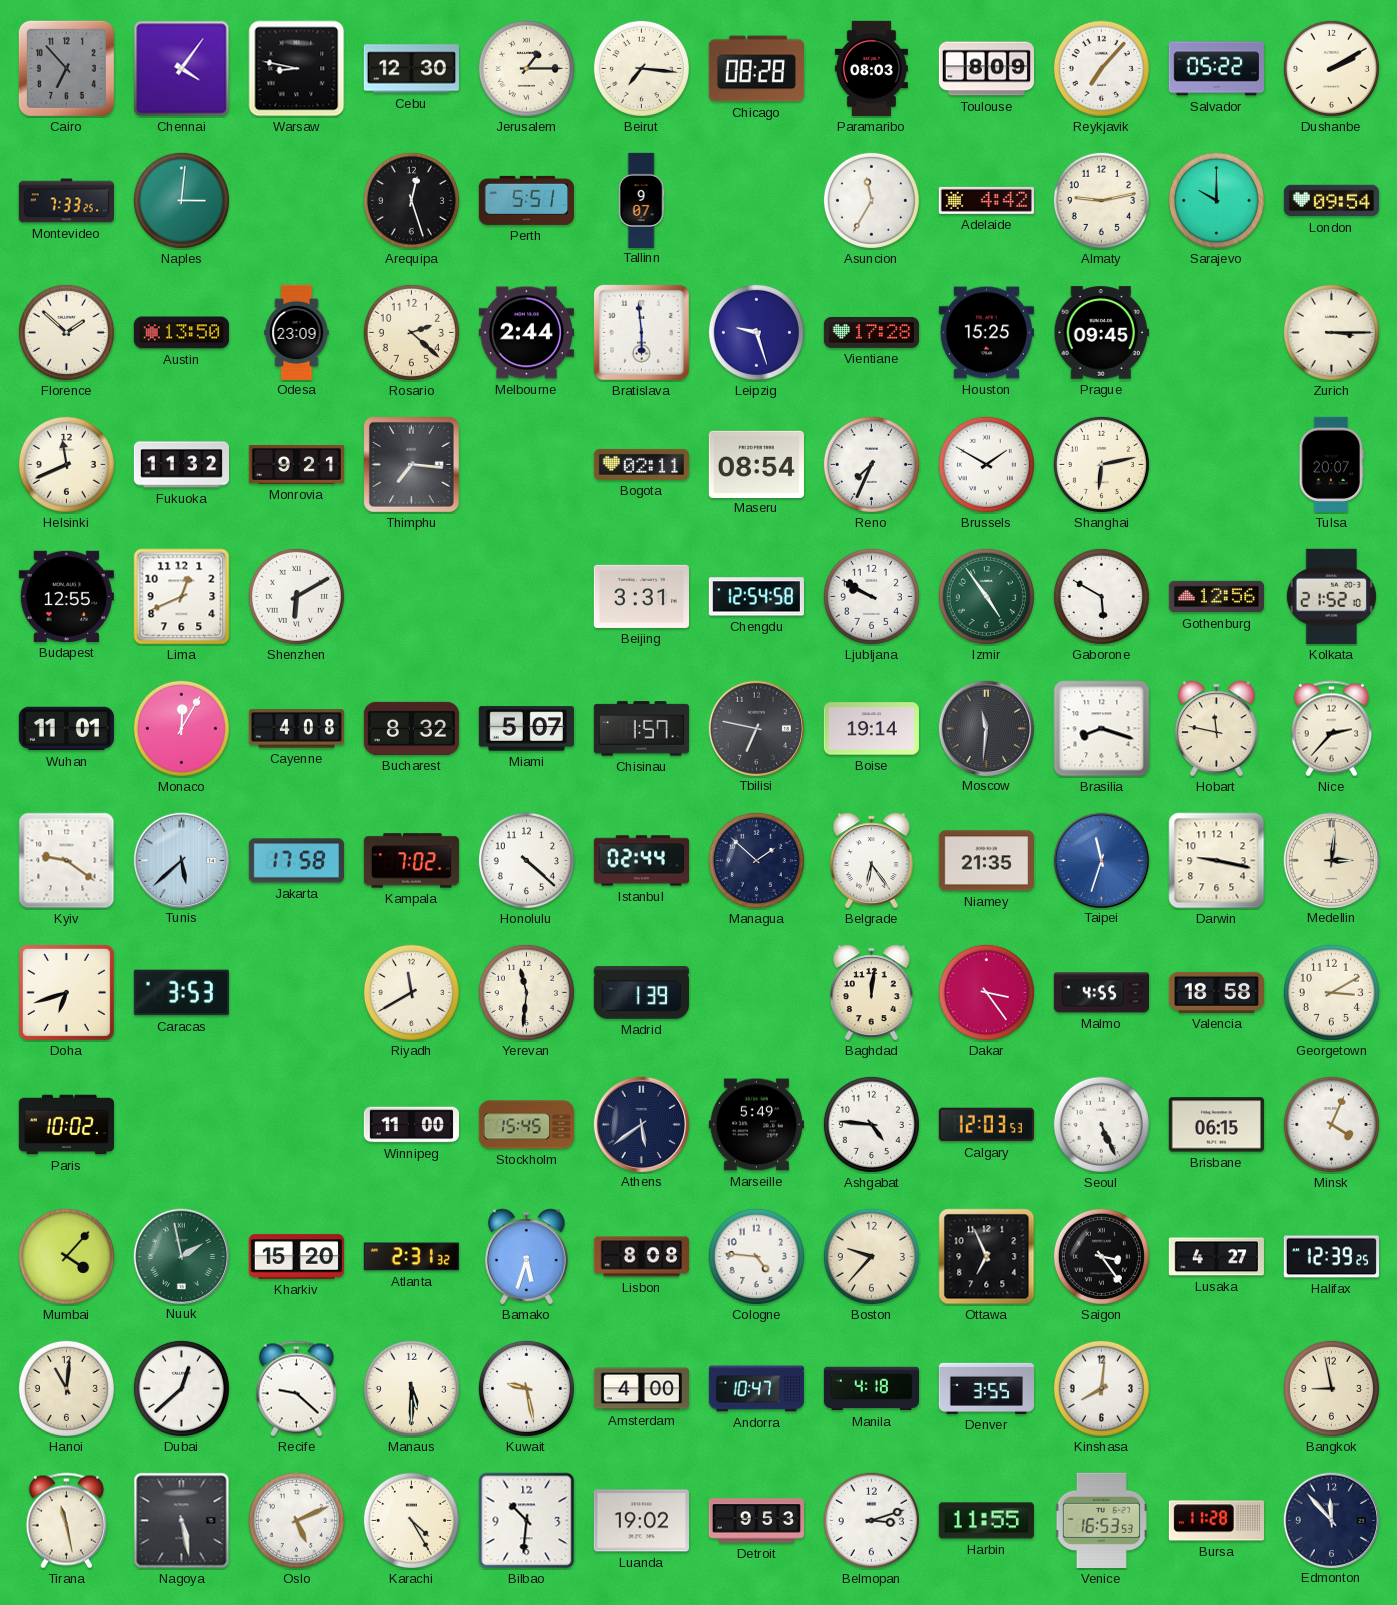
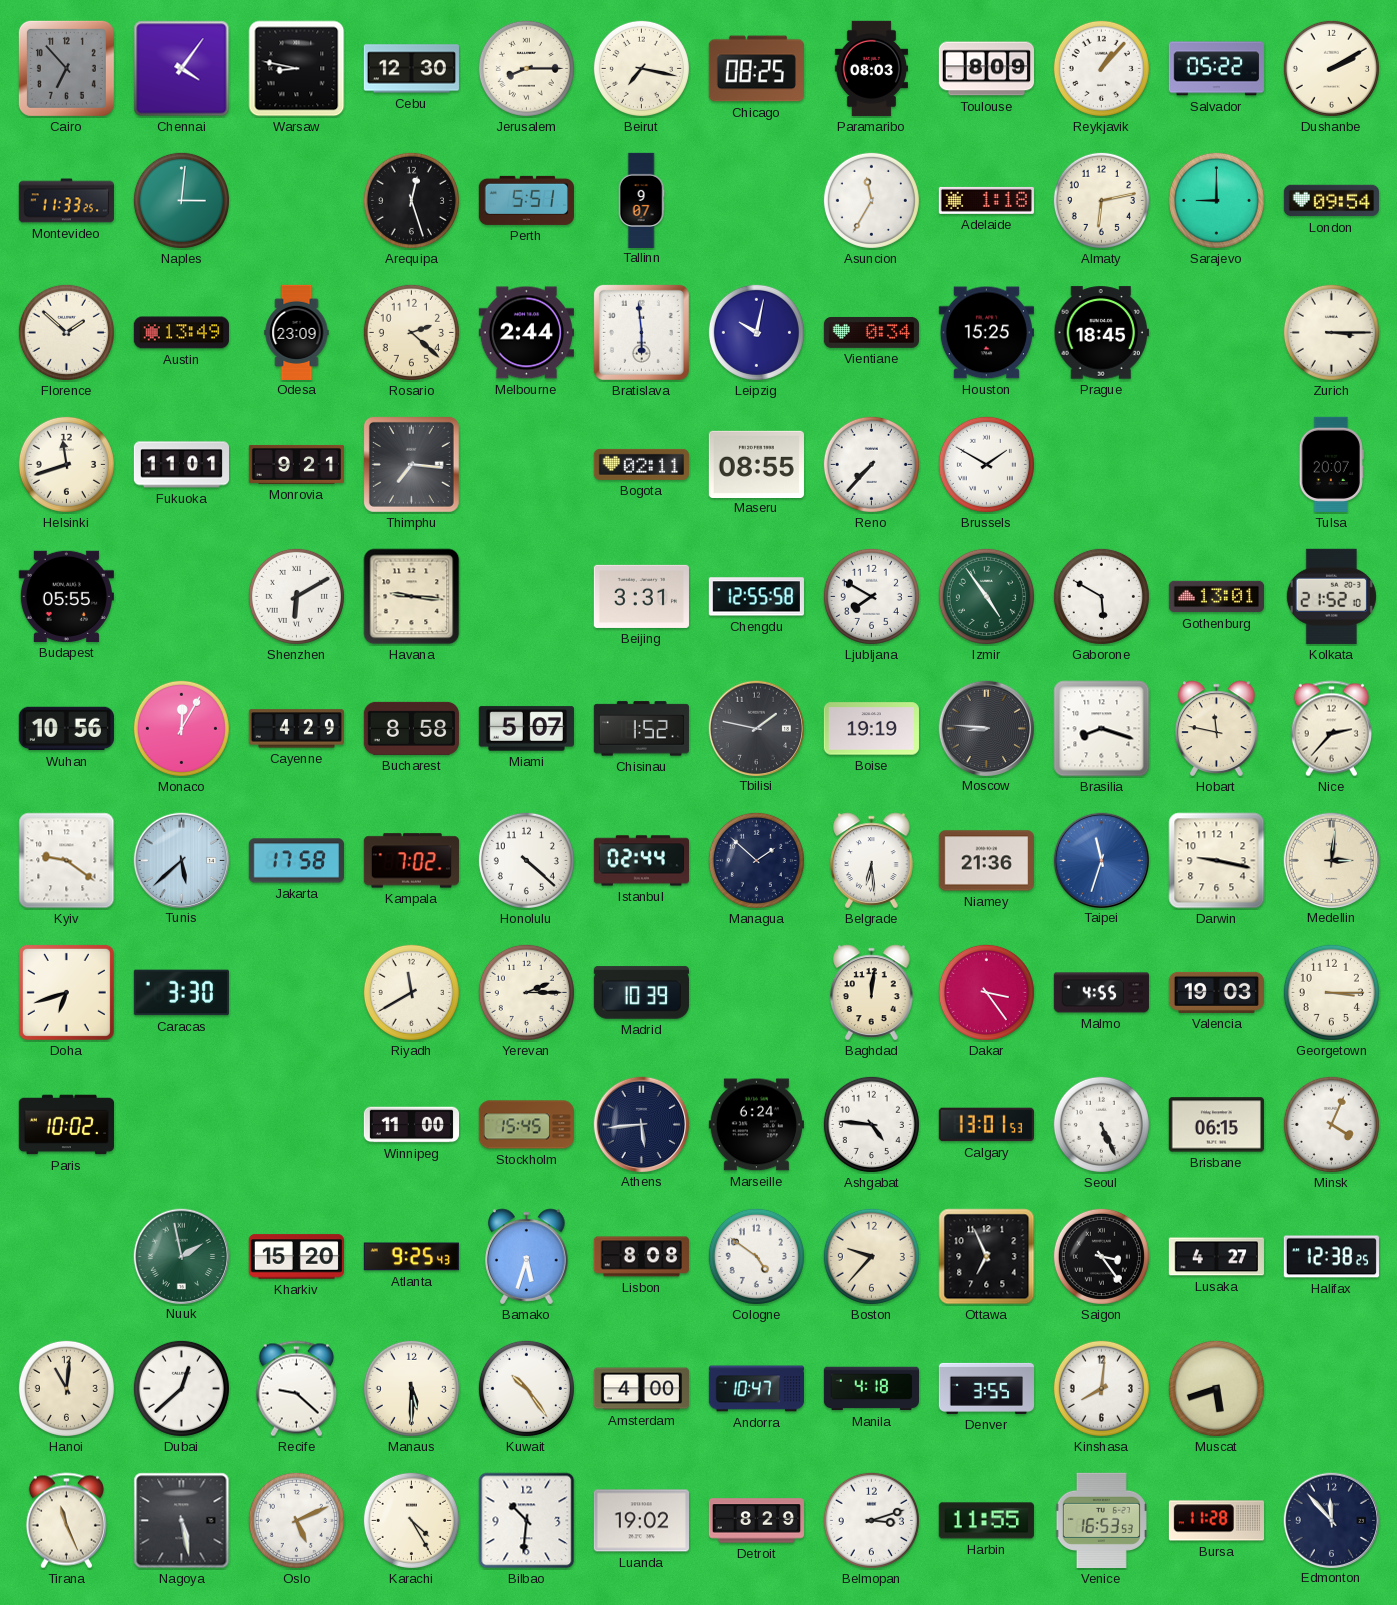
Jerusalem: 1:15 -> 8:15
Beirut: 7:16 -> 7:17
Chicago: 08:28 -> 08:25
Reykjavik: 7:07 -> 1:07
Montevideo: 7:33 -> 11:33
Adelaide: 4:42 -> 1:18
Almaty: 9:13 -> 6:13
Sarajevo: 10:00 -> 9:00
Austin: 13:50 -> 13:49
Leipzig: 9:27 -> 10:02
Vientiane: 17:28 -> 0:34
Prague: 09:45 -> 18:45
Helsinki: 11:41 -> 11:42
Fukuoka: 11:32 -> 11:01
Maseru: 08:54 -> 08:55
Reno: 7:34 -> 7:37
Shanghai: 6:13 -> none
Budapest: 12:55 -> 05:55
Lima: 12:41 -> none
Havana: none -> 9:16
Chengdu: 12:54 -> 12:55
Ljubljana: 9:50 -> 7:50
Gothenburg: 12:56 -> 13:01
Wuhan: 11:01 -> 10:56
Cayenne: 4:08 -> 4:29
Bucharest: 8:32 -> 8:58
Chisinau: 1:57 -> 1:52
Tbilisi: 6:47 -> 1:47
Boise: 19:14 -> 19:19
Moscow: 11:31 -> 8:46
Belgrade: 6:24 -> 6:29
Niamey: 21:35 -> 21:36
Caracas: 3:53 -> 3:30
Yerevan: 11:31 -> 2:15
Madrid: 1:39 -> 10:39
Valencia: 18:58 -> 19:03
Georgetown: 3:10 -> 3:15
Athens: 5:39 -> 5:44
Marseille: 5:49 -> 6:24
Calgary: 12:03 -> 13:01
Mumbai: 4:07 -> none
Atlanta: 2:31 -> 9:25
Cologne: 4:46 -> 4:51
Halifax: 12:39 -> 12:38
Kuwait: 9:28 -> 10:24
Muscat: none -> 5:42
Bangkok: 8:58 -> none
Tirana: 11:28 -> 11:26
Detroit: 9:53 -> 8:29
